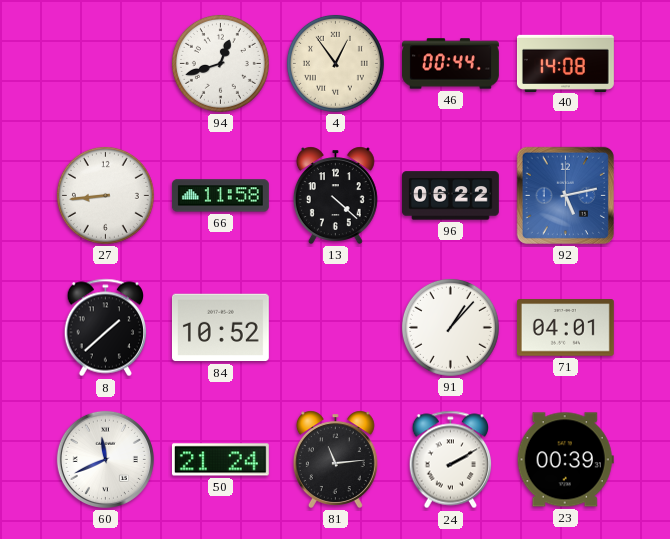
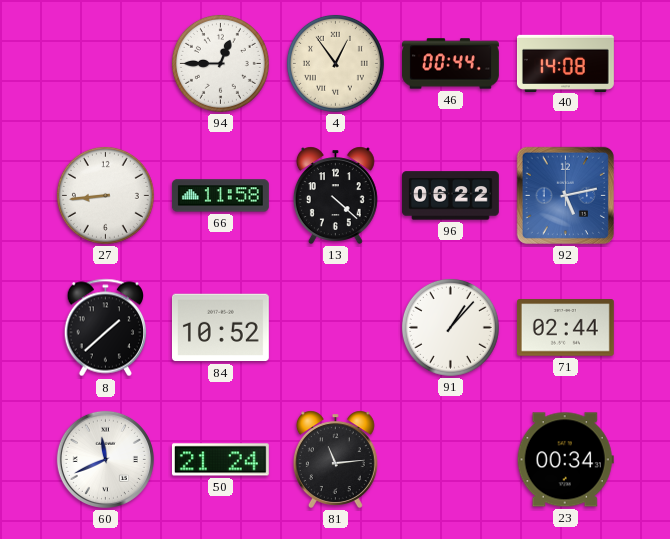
94: 12:42 -> 12:45
71: 04:01 -> 02:44
24: 2:10 -> none
23: 00:39 -> 00:34
